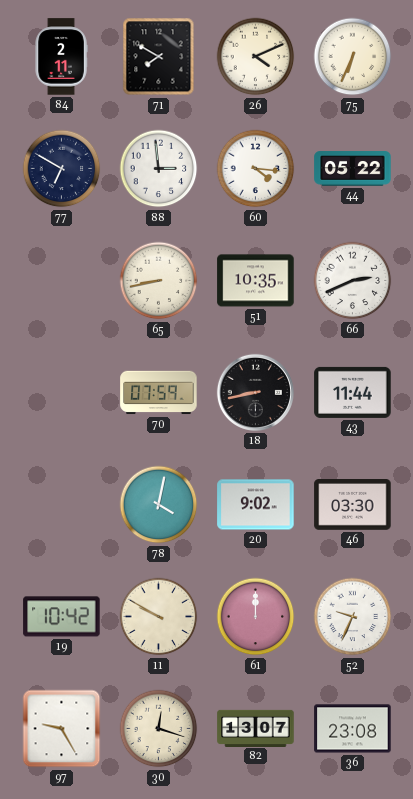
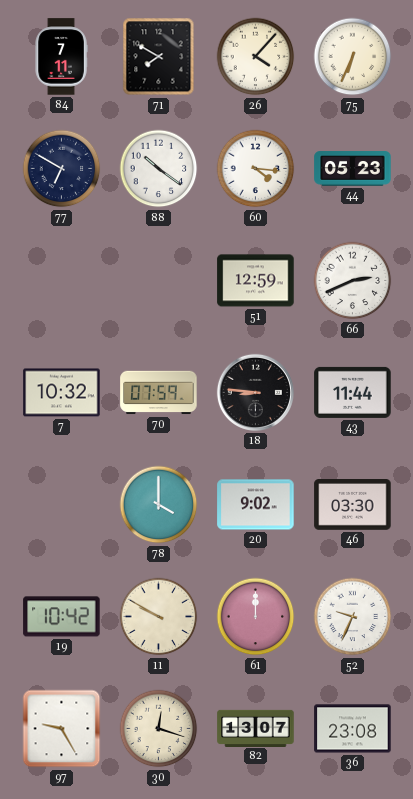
84: 2:11 -> 7:11
26: 4:11 -> 4:07
88: 2:59 -> 10:21
44: 05:22 -> 05:23
65: 8:43 -> none
51: 10:35 -> 12:59
7: none -> 10:32
18: 8:43 -> 8:46
78: 4:02 -> 4:00
